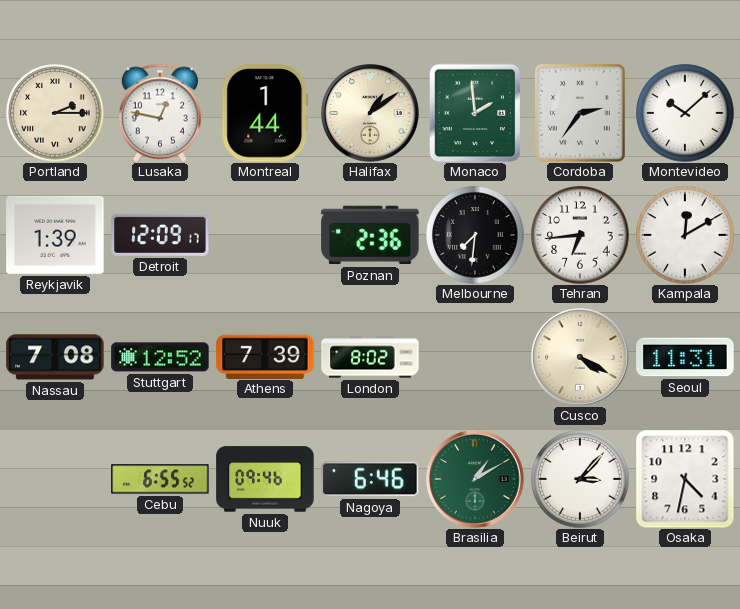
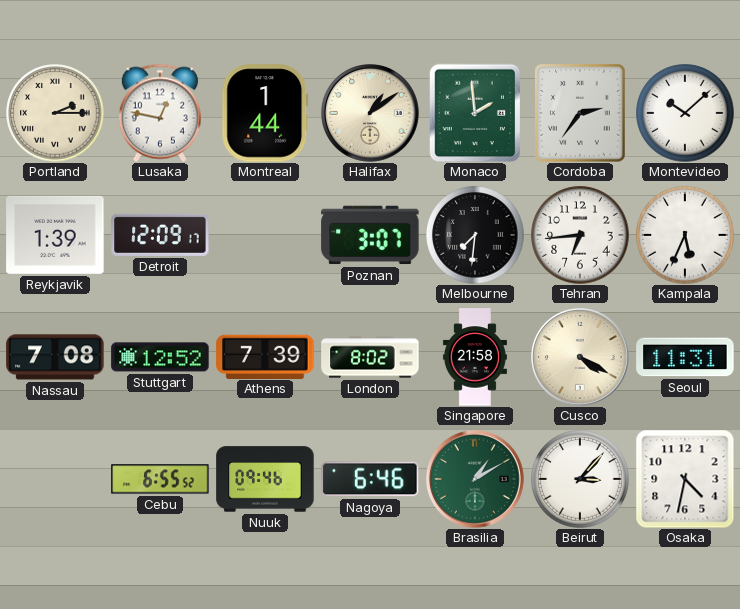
Poznan: 2:36 -> 3:07
Kampala: 12:10 -> 5:34
Singapore: none -> 21:58
